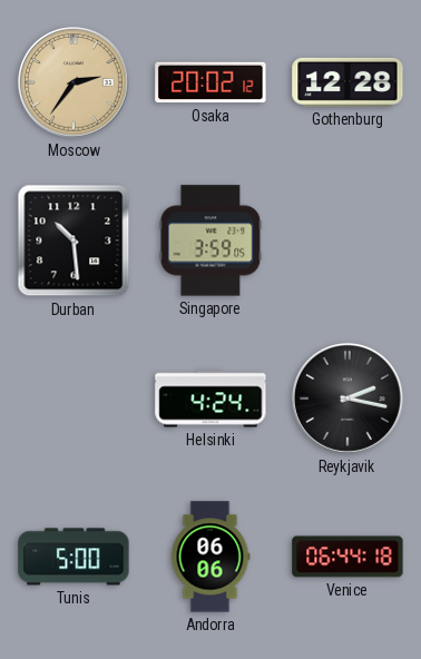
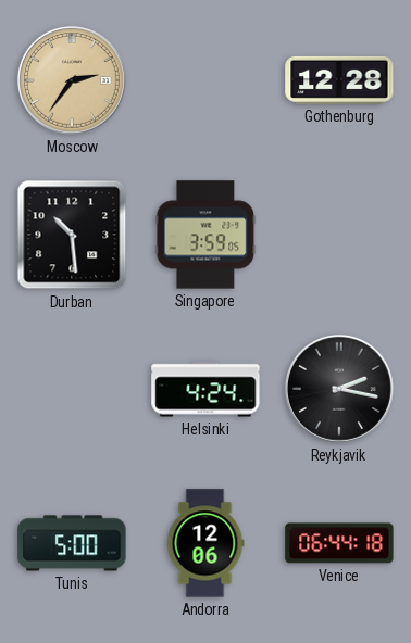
Osaka: 20:02 -> none
Andorra: 06:06 -> 12:06
